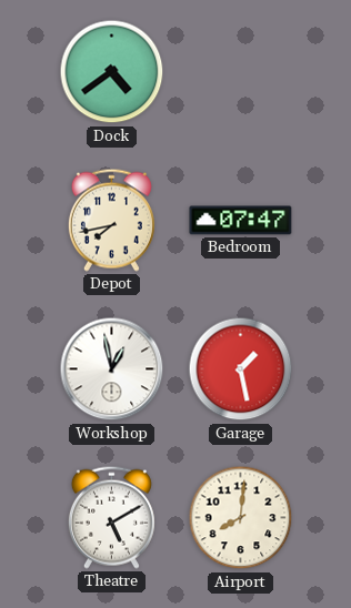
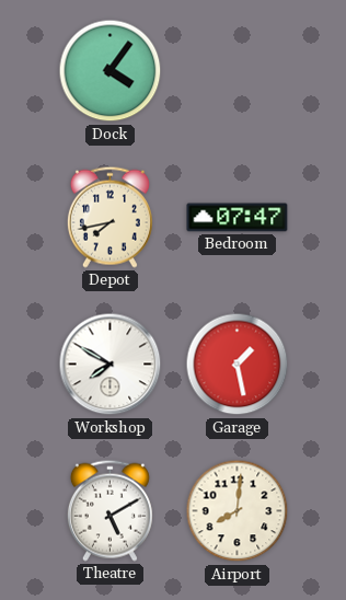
Dock: 4:39 -> 4:06
Workshop: 12:58 -> 7:50
